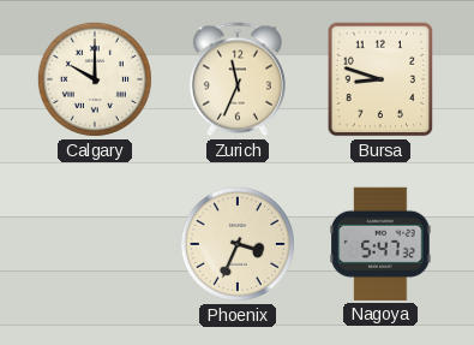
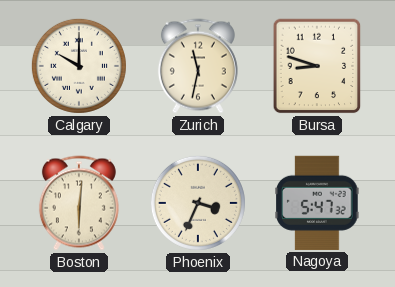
Zurich: 11:34 -> 11:32
Boston: none -> 6:01
